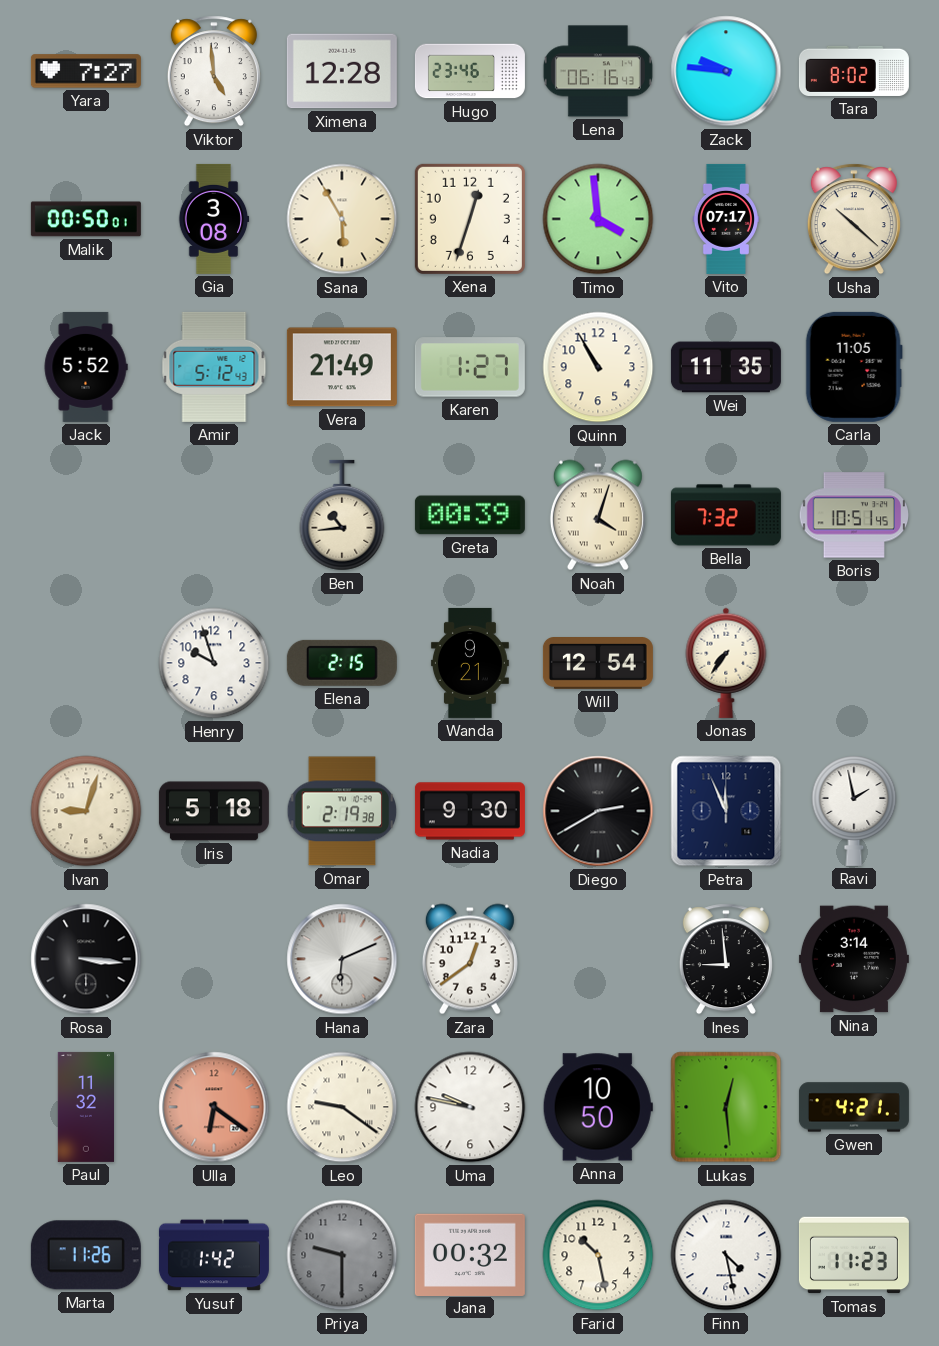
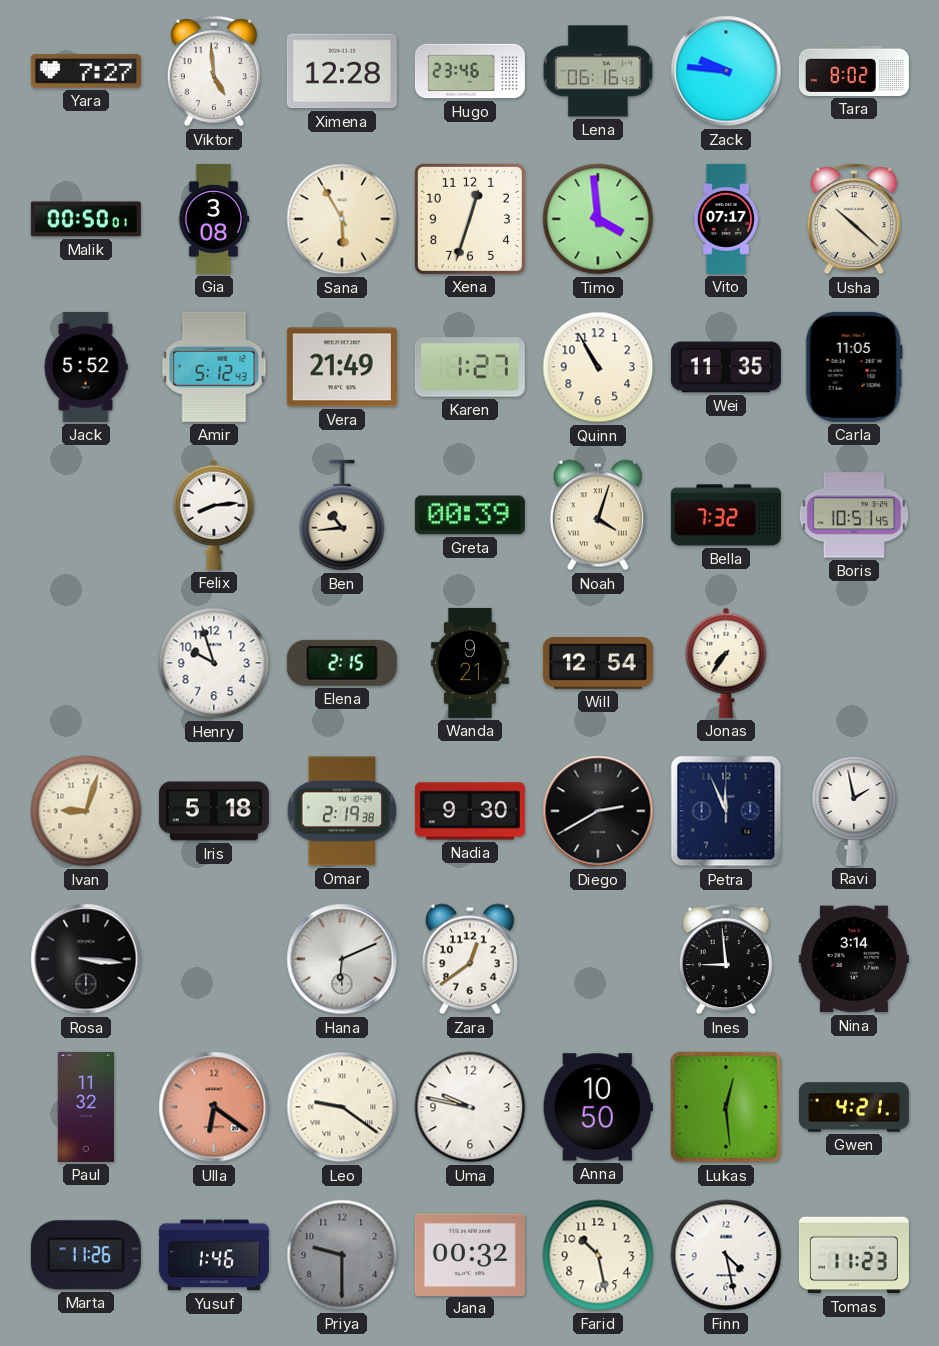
Felix: none -> 8:14
Yusuf: 1:42 -> 1:46
